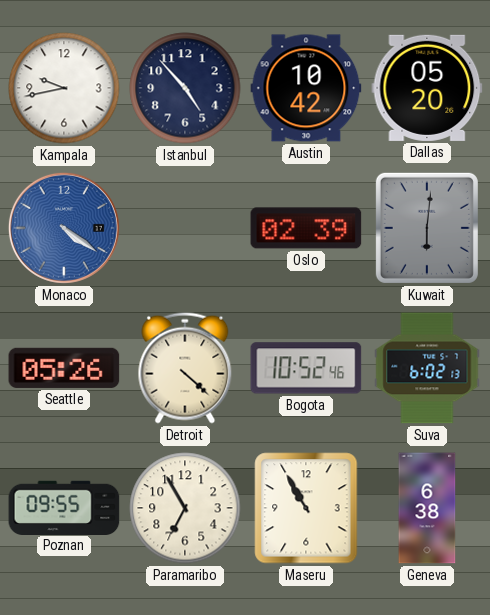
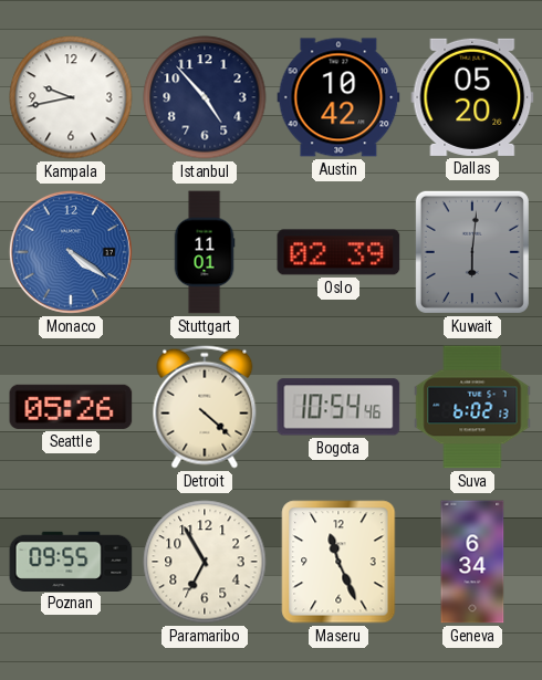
Stuttgart: none -> 11:01
Bogota: 10:52 -> 10:54
Maseru: 10:55 -> 11:26
Geneva: 6:38 -> 6:34
